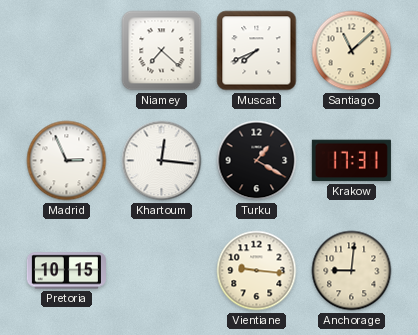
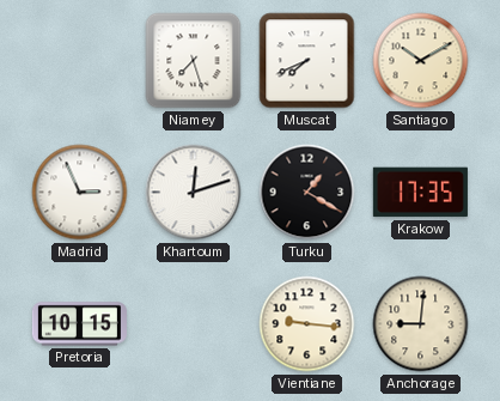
Niamey: 7:22 -> 7:27
Santiago: 11:08 -> 10:10
Khartoum: 12:16 -> 12:12
Krakow: 17:31 -> 17:35
